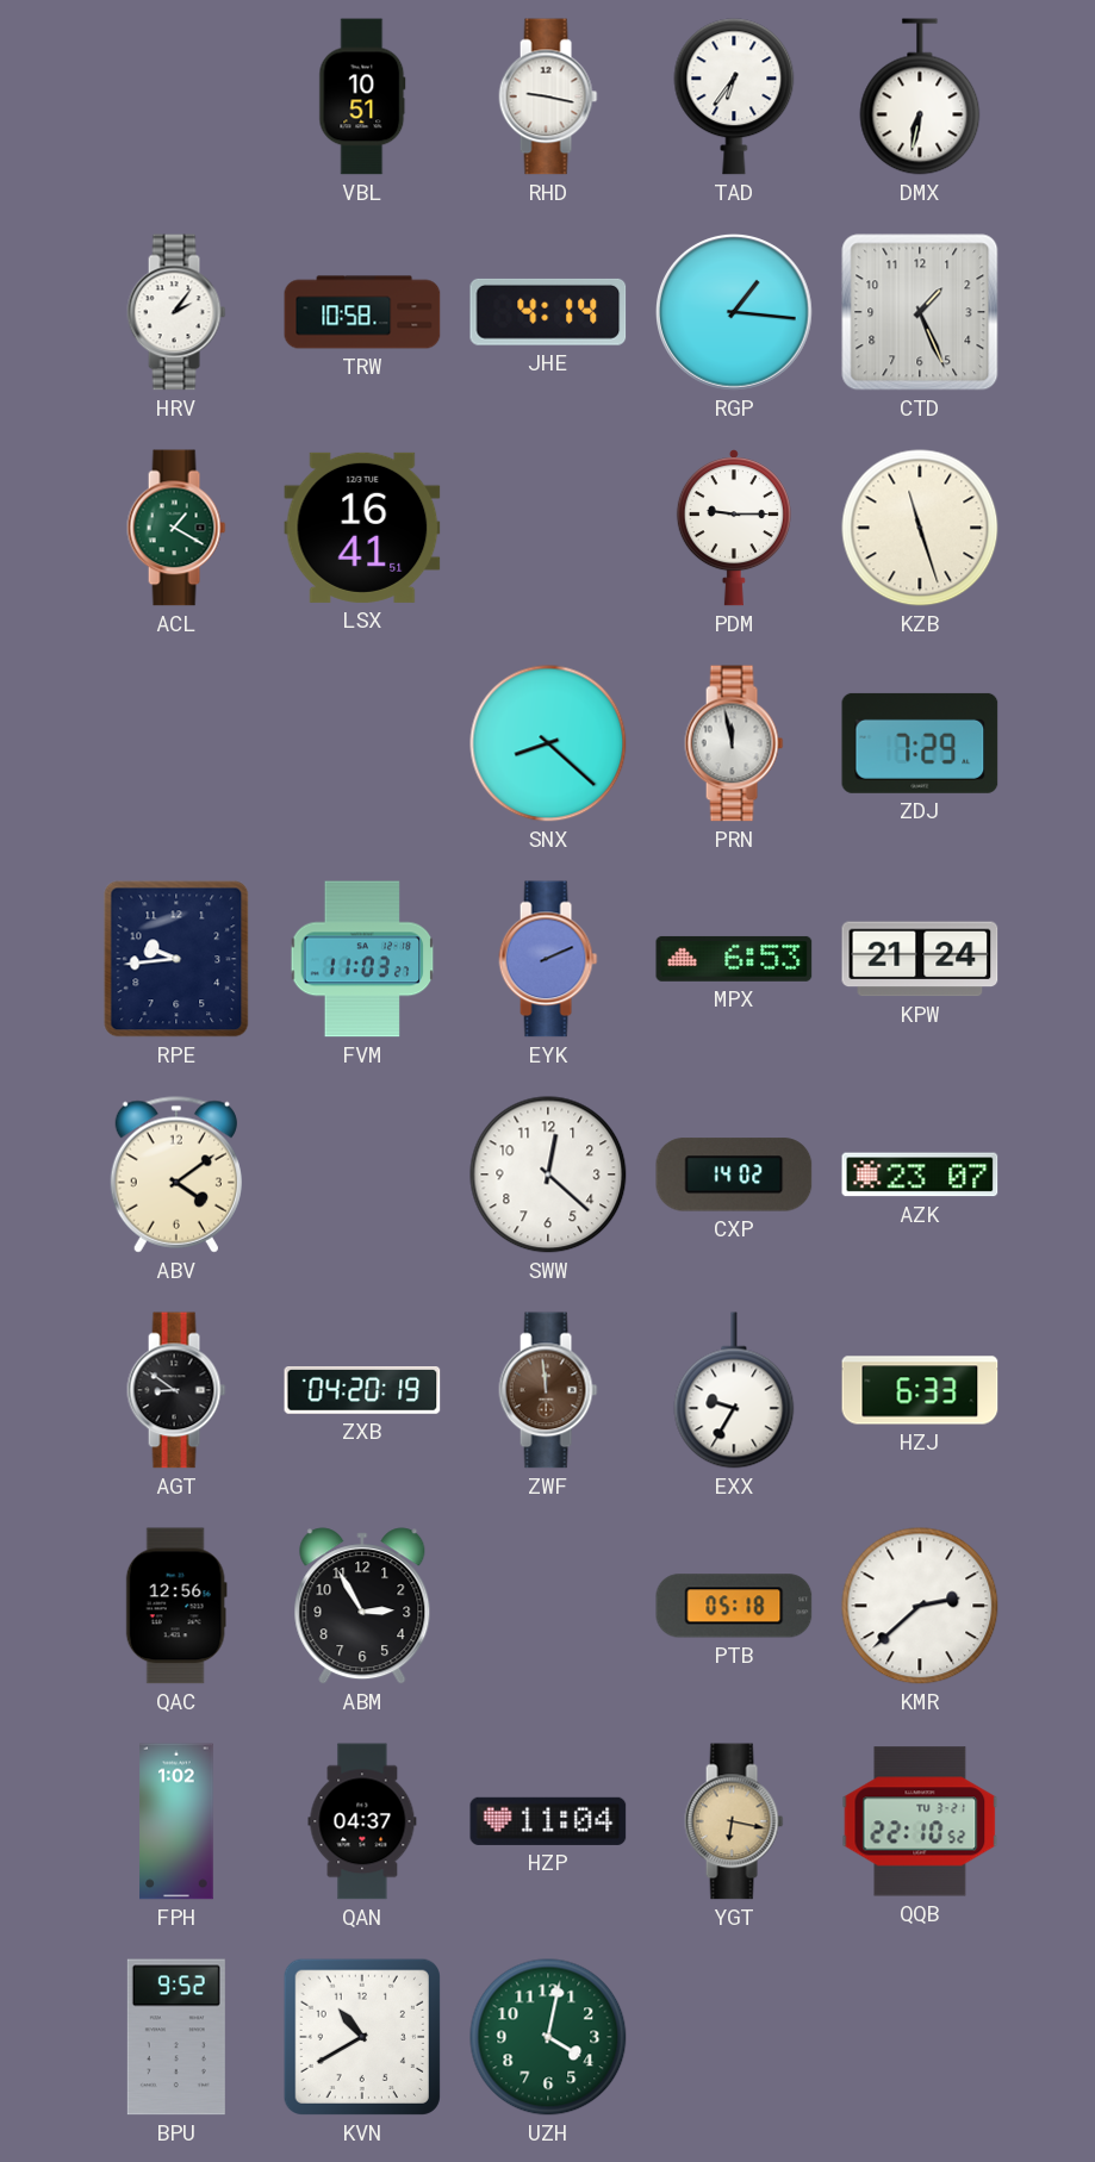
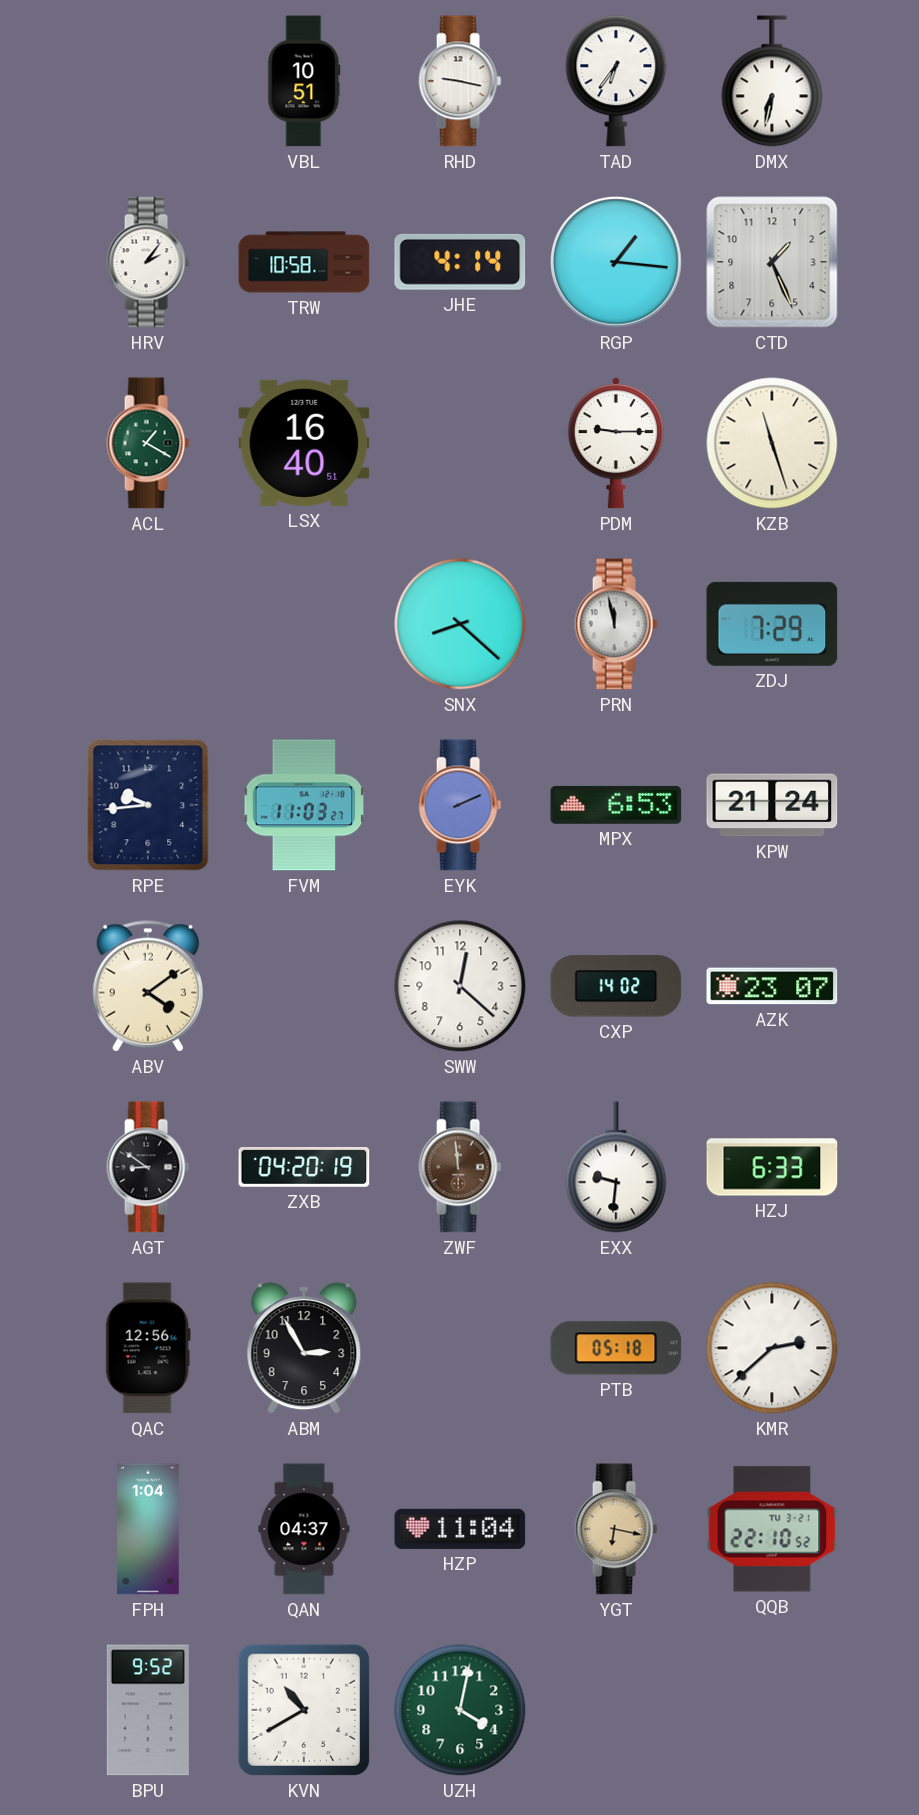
LSX: 16:41 -> 16:40
EXX: 9:35 -> 9:31
FPH: 1:02 -> 1:04
